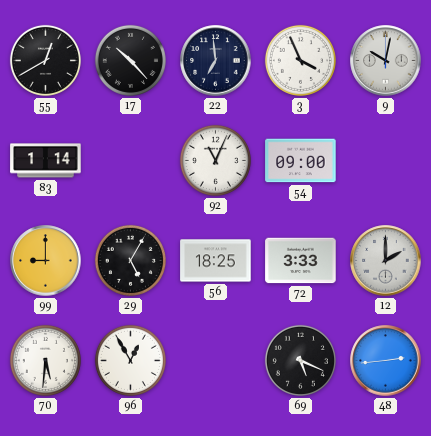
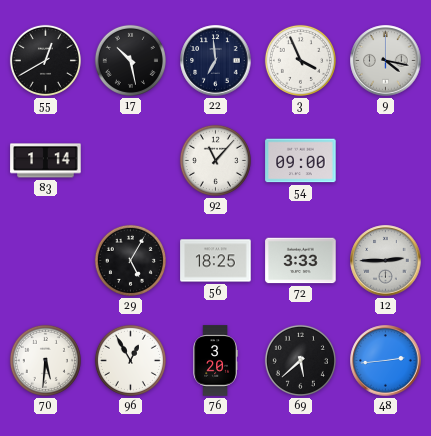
17: 10:23 -> 10:28
9: 10:02 -> 4:17
92: 11:04 -> 11:07
99: 9:00 -> none
12: 2:00 -> 2:45
76: none -> 3:20
69: 5:19 -> 5:38
